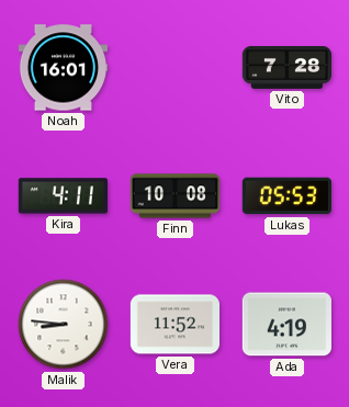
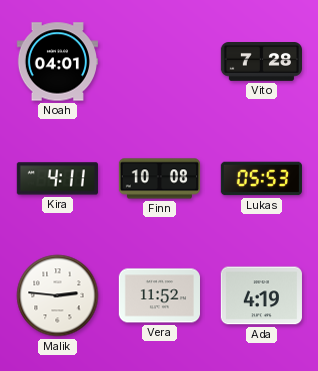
Noah: 16:01 -> 04:01
Malik: 8:46 -> 2:46
